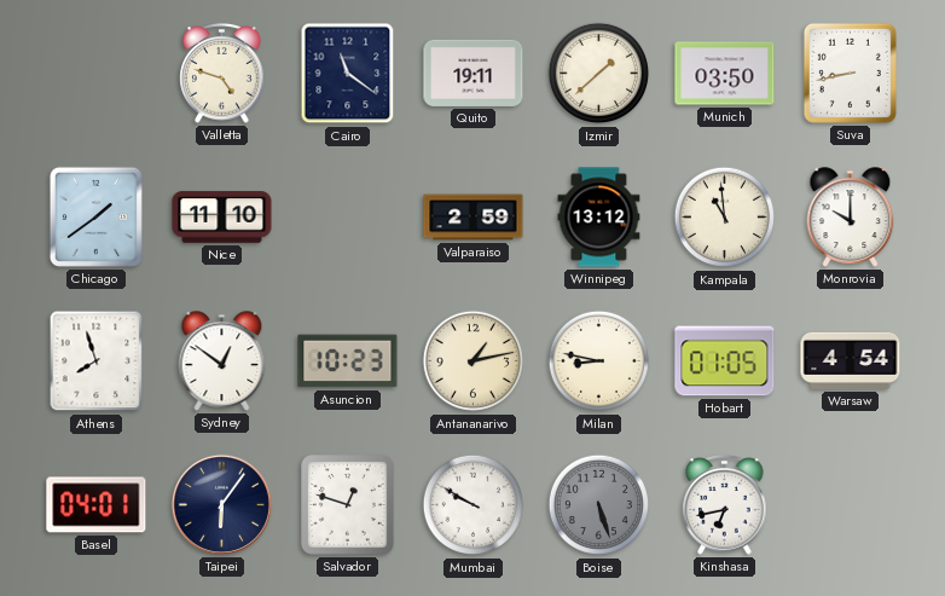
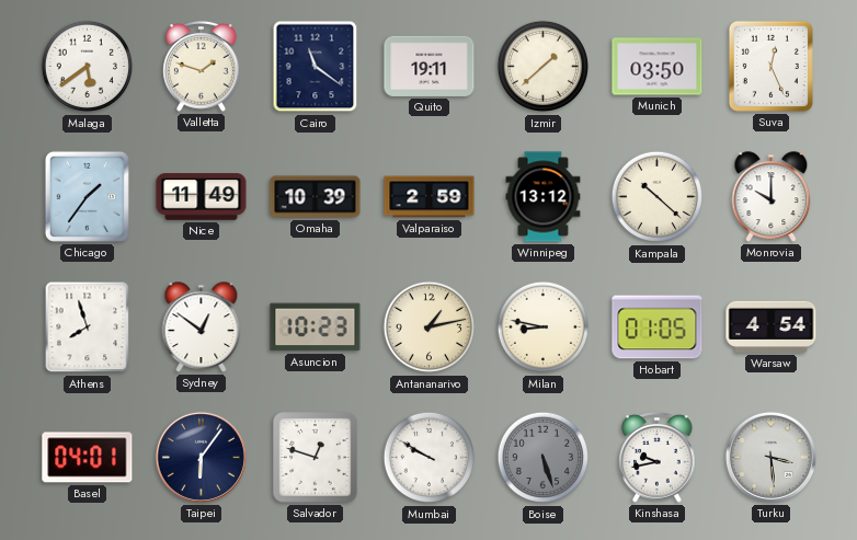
Malaga: none -> 5:39
Valletta: 4:48 -> 1:48
Suva: 8:43 -> 12:26
Chicago: 1:39 -> 1:36
Nice: 11:10 -> 11:49
Omaha: none -> 10:39
Kampala: 10:59 -> 10:22
Kinshasa: 6:43 -> 9:43
Turku: none -> 3:29
